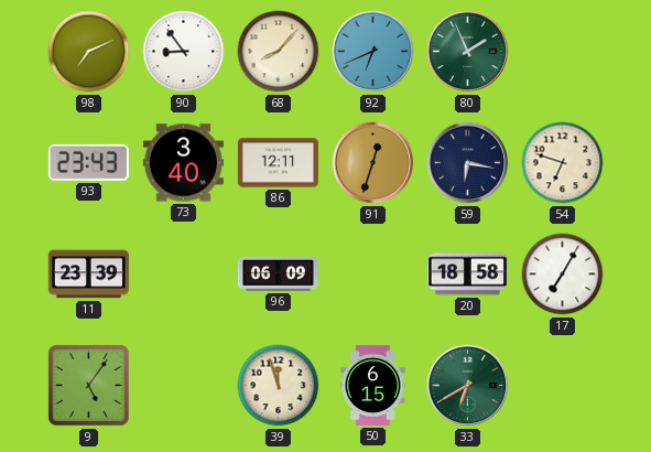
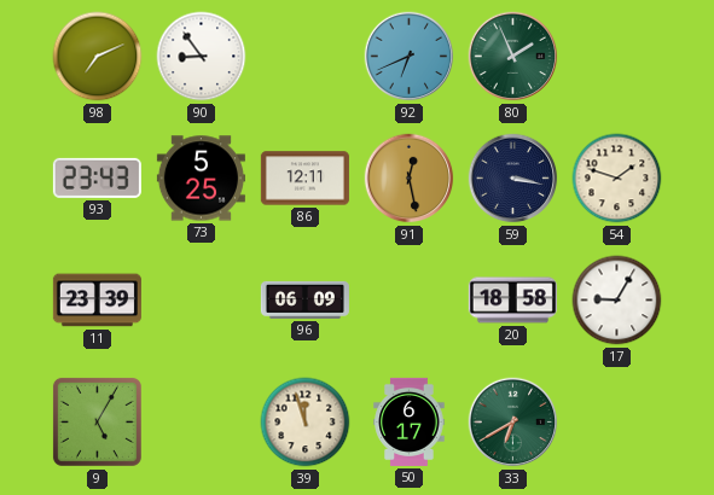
68: 8:07 -> none
73: 3:40 -> 5:25
91: 12:33 -> 12:28
59: 6:17 -> 3:17
54: 6:48 -> 1:48
17: 7:05 -> 9:05
9: 5:06 -> 5:05
50: 6:15 -> 6:17
